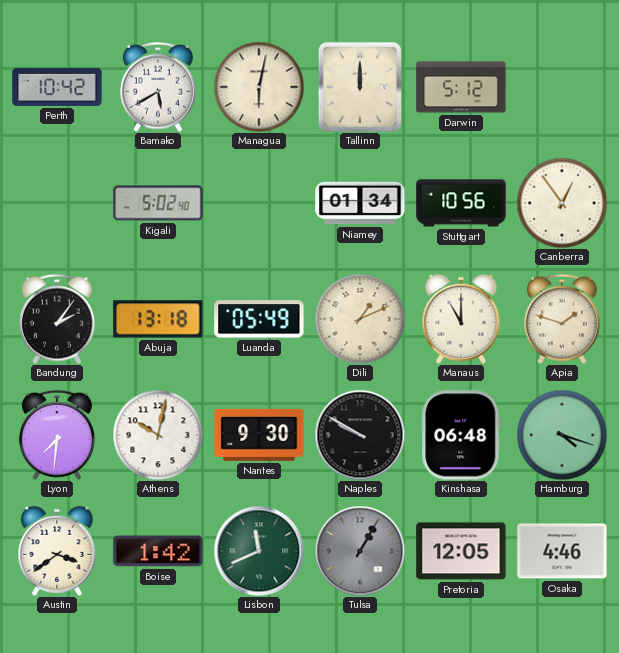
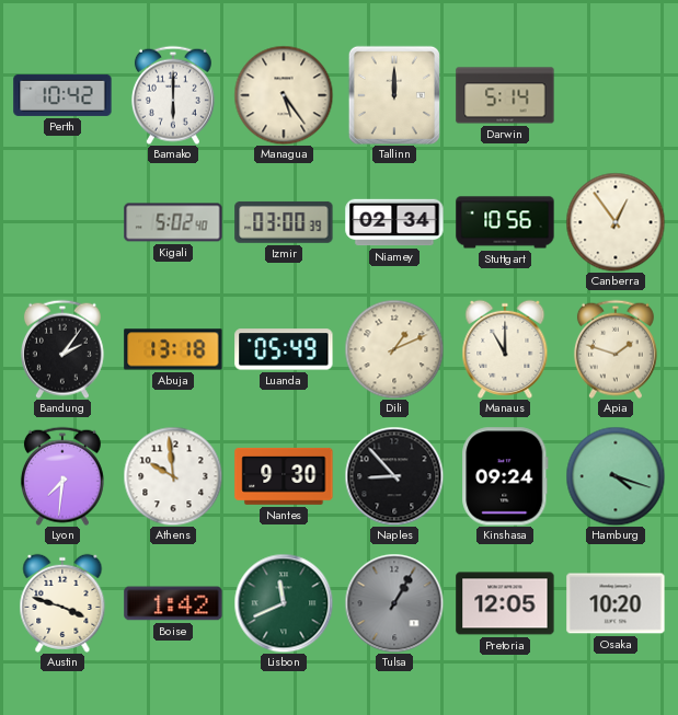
Bamako: 5:40 -> 6:00
Managua: 6:02 -> 5:24
Darwin: 5:12 -> 5:14
Izmir: none -> 03:00
Niamey: 01:34 -> 02:34
Athens: 10:02 -> 9:59
Naples: 9:50 -> 8:53
Kinshasa: 06:48 -> 09:24
Austin: 3:39 -> 3:48
Osaka: 4:46 -> 10:20
